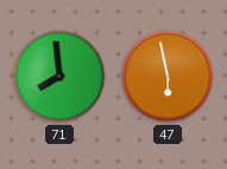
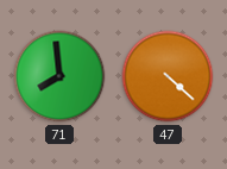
47: 5:58 -> 4:22
